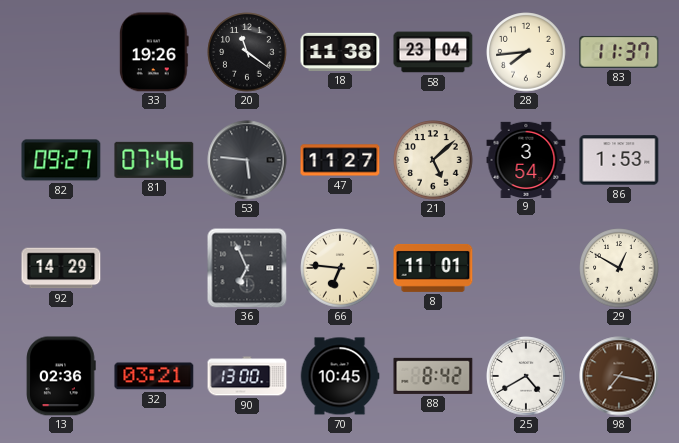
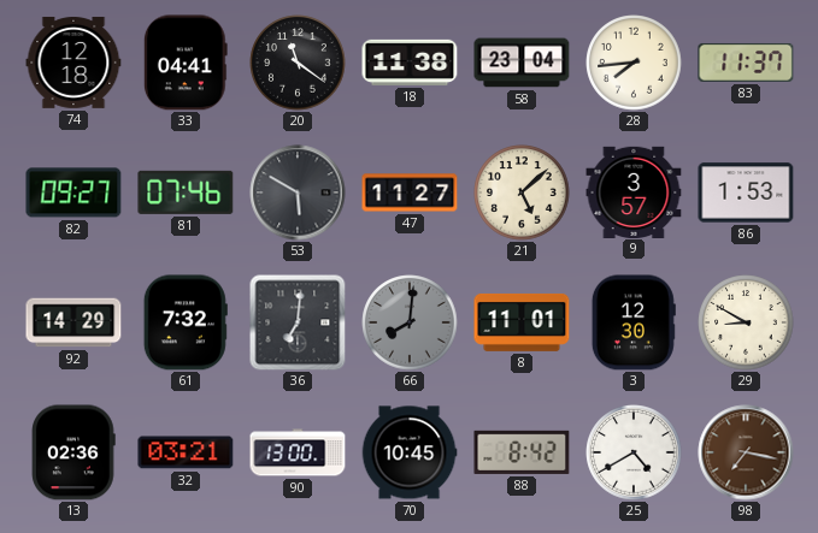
74: none -> 12:18
33: 19:26 -> 04:41
53: 5:46 -> 5:50
9: 3:54 -> 3:57
61: none -> 7:32
36: 6:56 -> 7:01
66: 6:46 -> 8:01
66 dial: cream -> grey
3: none -> 12:30
29: 12:50 -> 8:50
